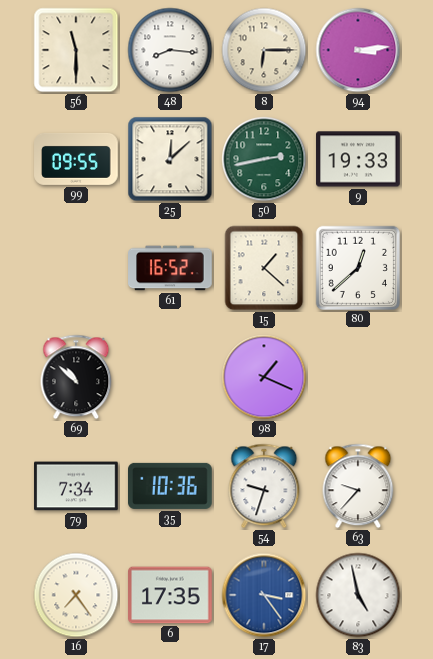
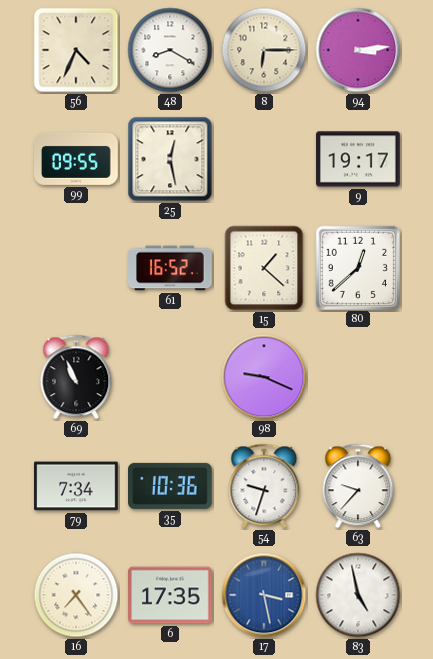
56: 11:30 -> 4:34
48: 8:16 -> 8:20
25: 12:08 -> 12:28
50: 2:43 -> none
9: 19:33 -> 19:17
69: 10:52 -> 10:56
98: 1:19 -> 9:19
17: 3:24 -> 3:28
